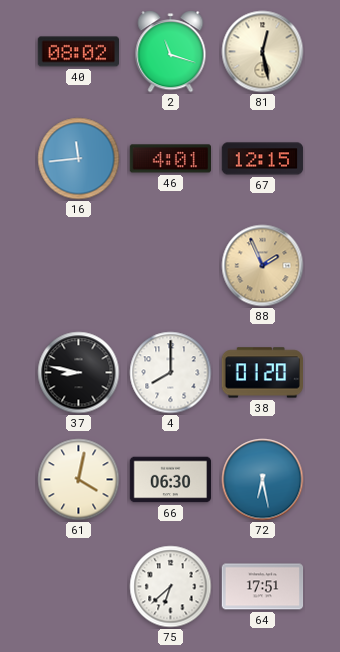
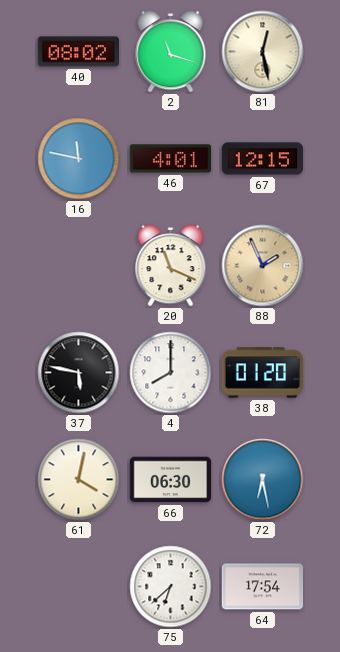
16: 11:44 -> 11:47
20: none -> 11:19
37: 8:47 -> 5:47
64: 17:51 -> 17:54
